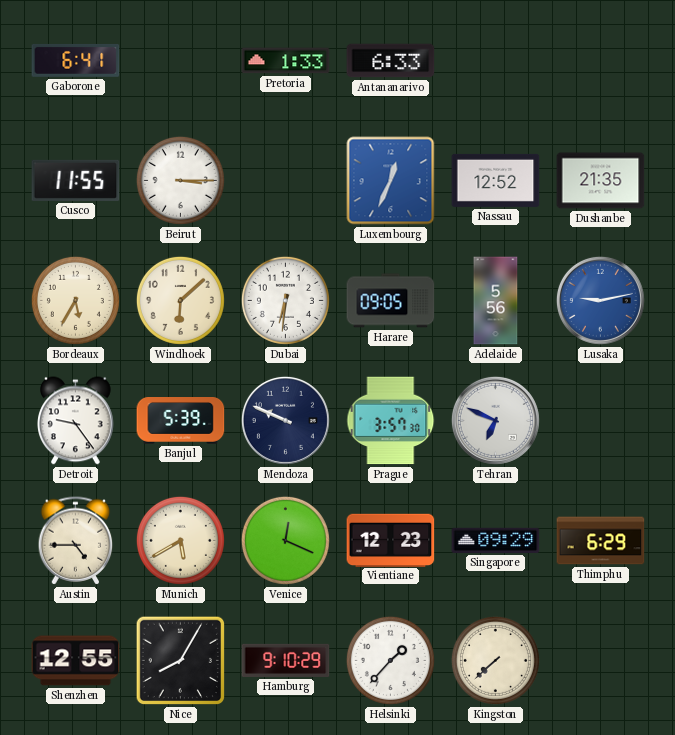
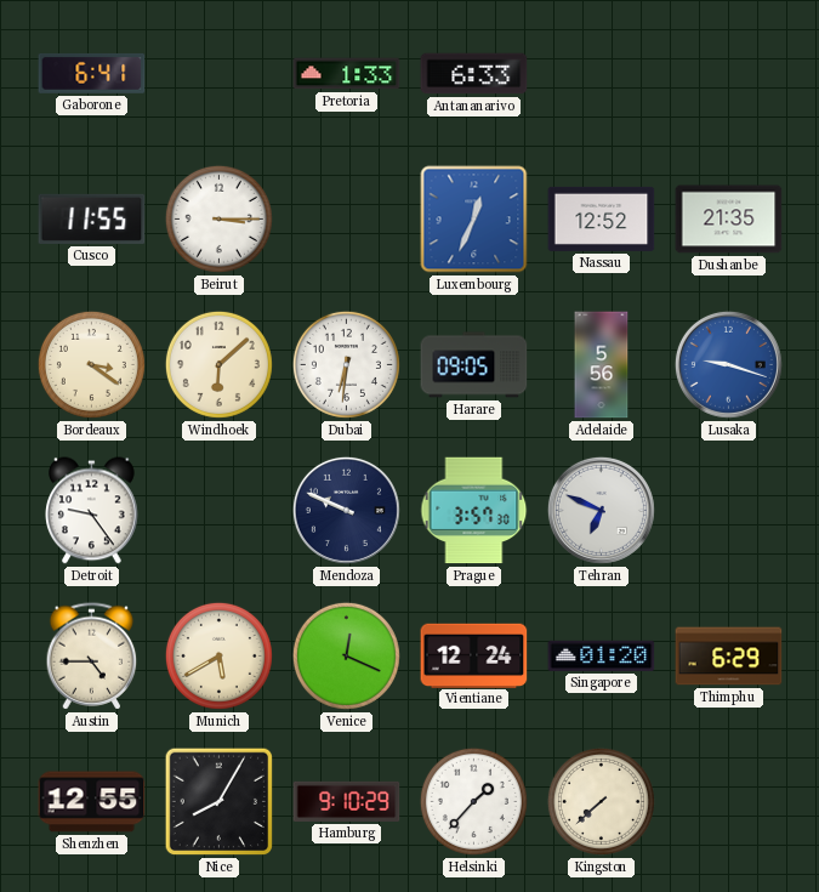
Bordeaux: 5:35 -> 3:21
Lusaka: 9:13 -> 9:18
Banjul: 5:39 -> none
Vientiane: 12:23 -> 12:24
Singapore: 09:29 -> 01:20
